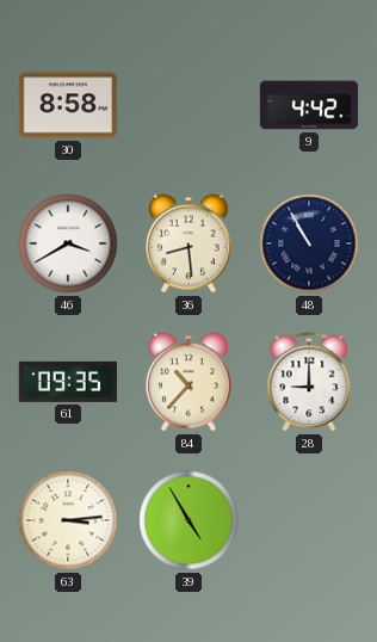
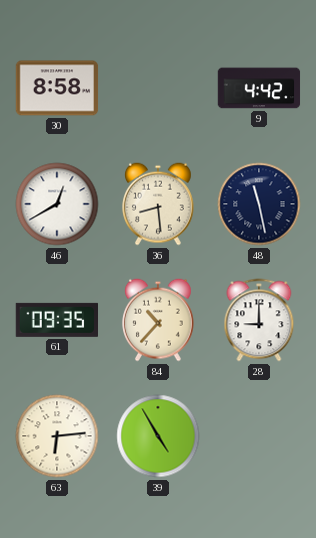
46: 3:40 -> 12:40
48: 10:55 -> 11:28
63: 3:14 -> 6:14
